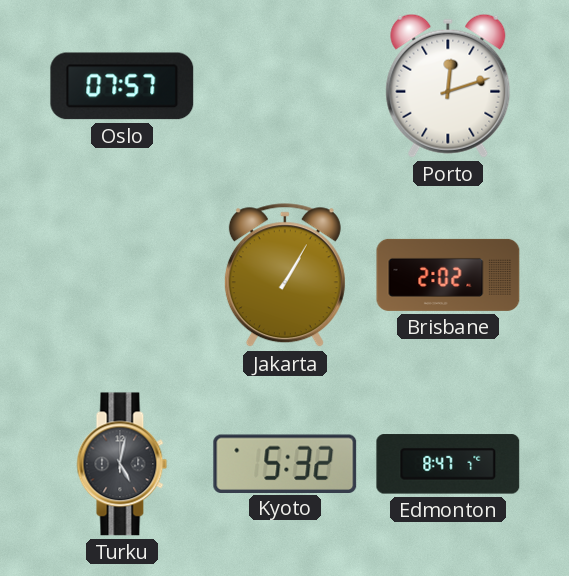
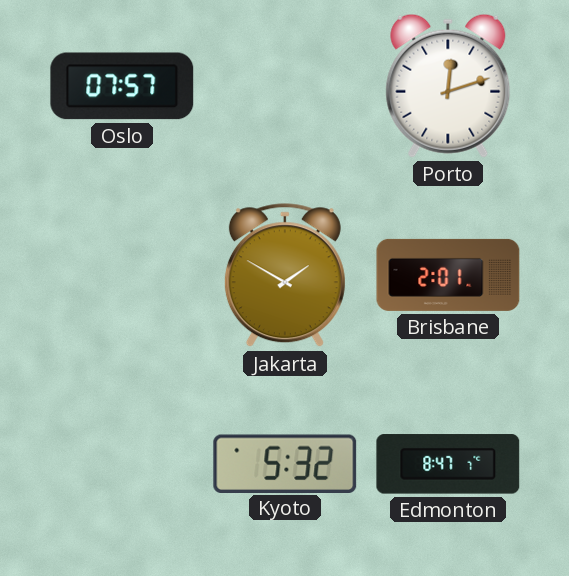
Jakarta: 1:05 -> 1:50
Brisbane: 2:02 -> 2:01
Turku: 5:02 -> none
